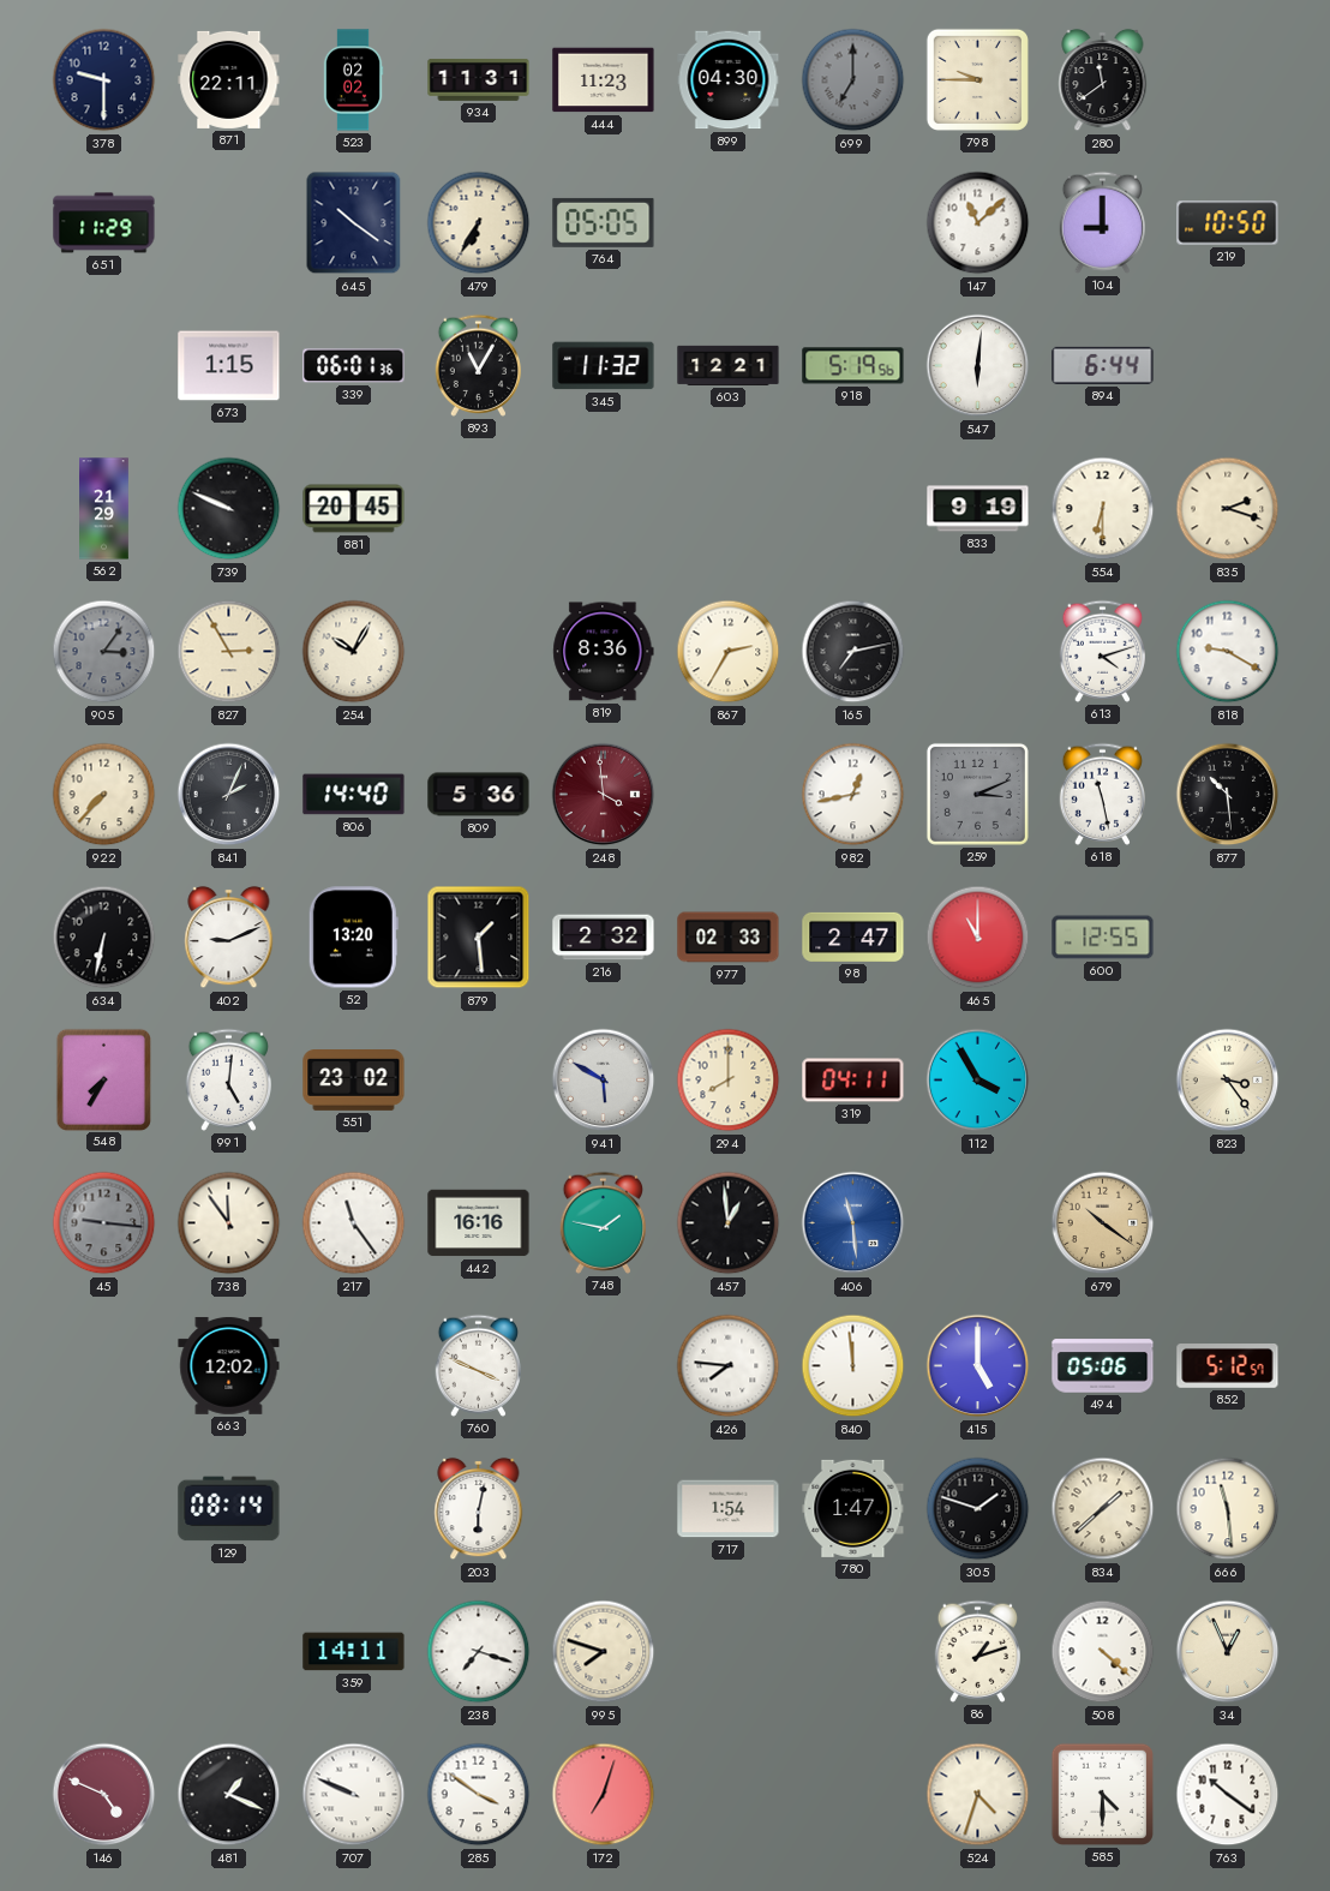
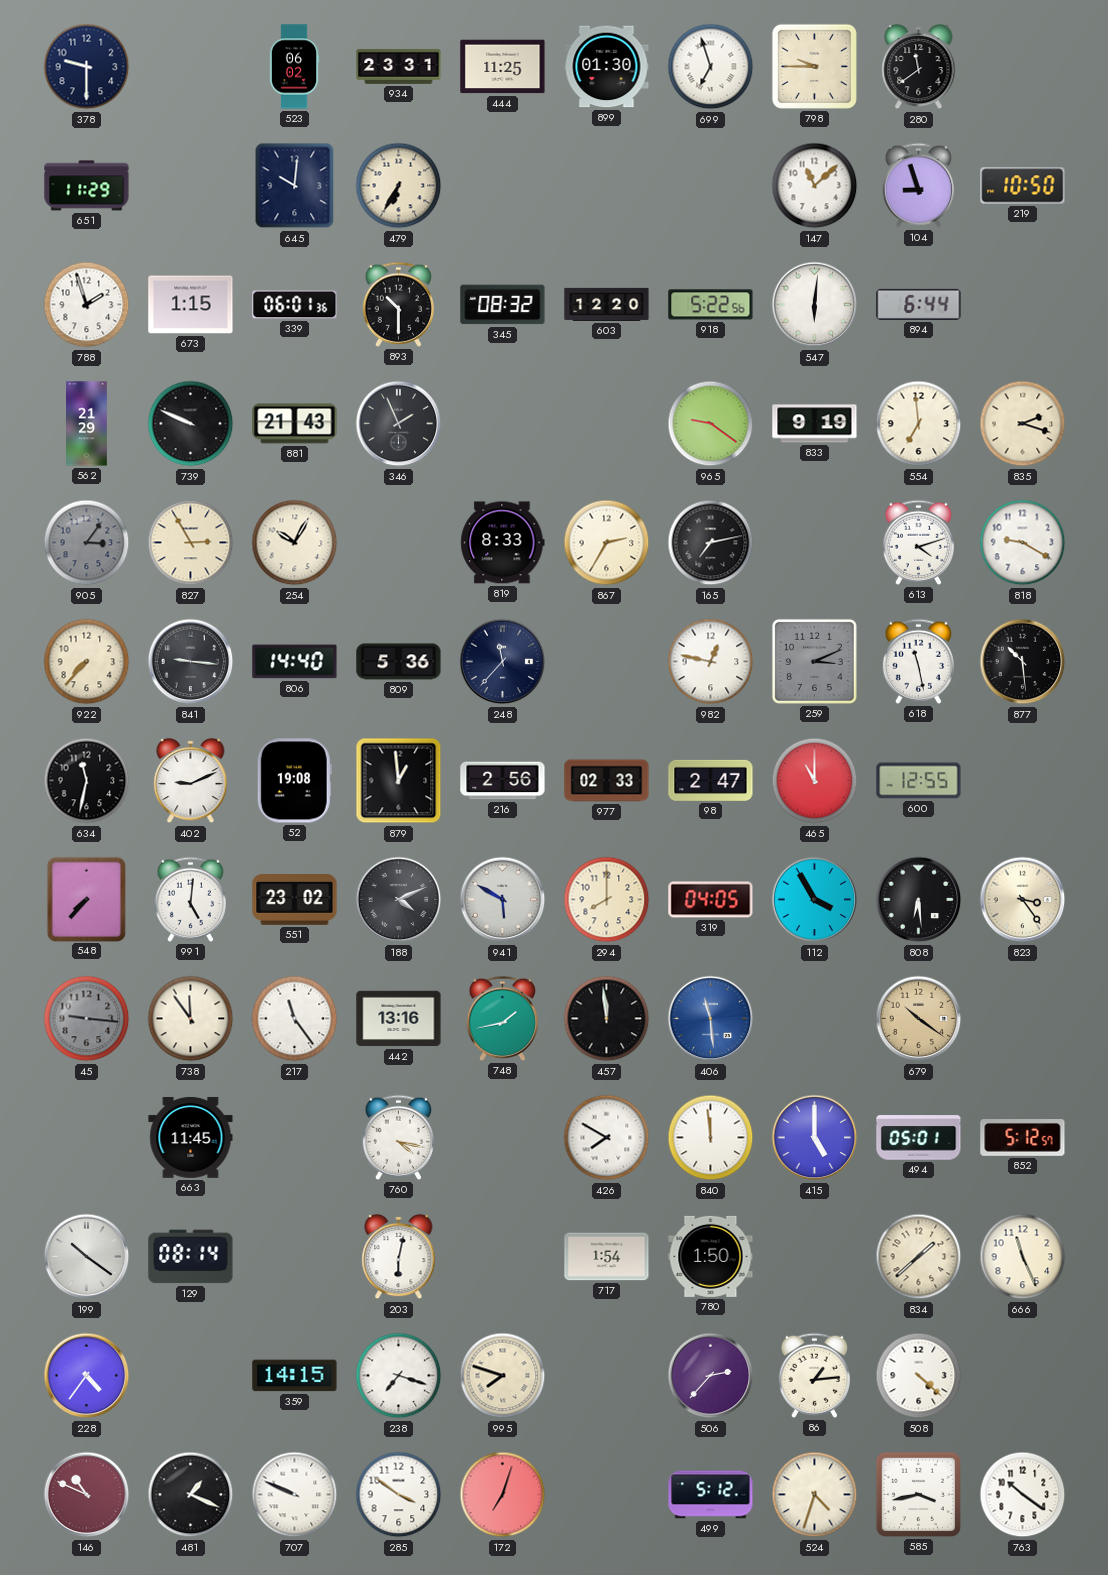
871: 22:11 -> none
523: 02:02 -> 06:02
934: 11:31 -> 23:31
444: 11:23 -> 11:25
899: 04:30 -> 01:30
699: 7:00 -> 6:57
699 dial: grey -> white
645: 10:21 -> 10:01
764: 05:05 -> none
104: 9:00 -> 8:57
788: none -> 1:57
893: 11:05 -> 10:30
345: 11:32 -> 08:32
603: 12:21 -> 12:20
918: 5:19 -> 5:22
881: 20:45 -> 21:43
346: none -> 1:56
965: none -> 9:21
554: 6:30 -> 6:59
819: 8:36 -> 8:33
841: 2:04 -> 9:16
248: 3:59 -> 11:37
248 dial: burgundy -> navy
982: 12:43 -> 12:47
634: 6:32 -> 11:32
52: 13:20 -> 19:08
879: 1:29 -> 12:59
216: 2:32 -> 2:56
548: 7:35 -> 7:37
188: none -> 4:11
319: 04:11 -> 04:05
808: none -> 6:29
442: 16:16 -> 13:16
748: 1:47 -> 1:43
457: 12:59 -> 11:59
663: 12:02 -> 11:45
760: 3:49 -> 4:17
426: 7:46 -> 7:50
494: 05:06 -> 05:01
199: none -> 10:21
780: 1:47 -> 1:50
305: 1:48 -> none
666: 11:29 -> 11:26
228: none -> 4:36
359: 14:11 -> 14:15
506: none -> 2:37
86: 1:12 -> 1:14
34: 12:56 -> none
146: 4:49 -> 10:49
499: none -> 5:12
585: 4:30 -> 3:43
